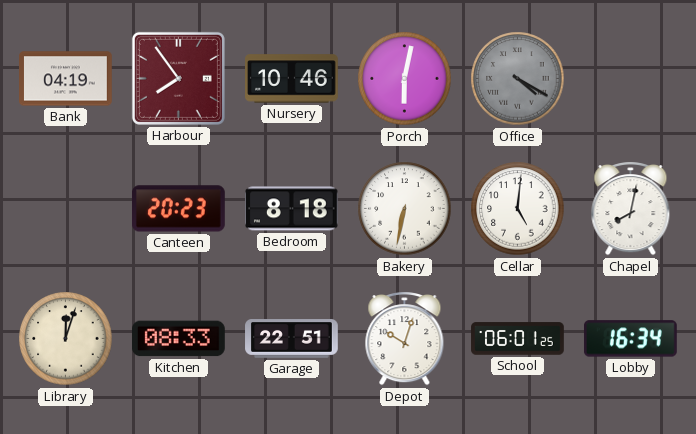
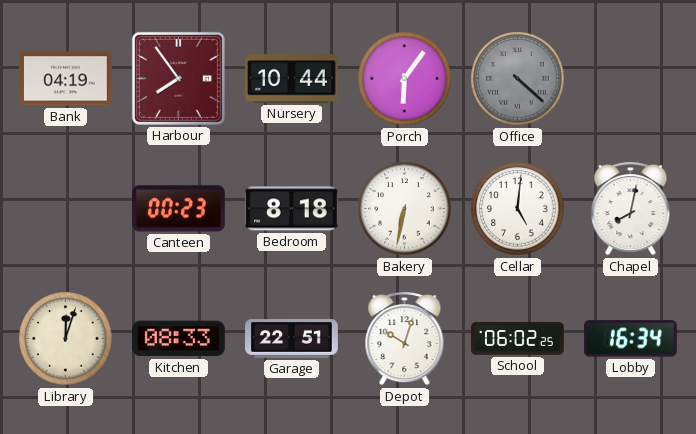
Nursery: 10:46 -> 10:44
Porch: 6:02 -> 6:06
Office: 4:20 -> 4:22
Canteen: 20:23 -> 00:23
School: 06:01 -> 06:02
